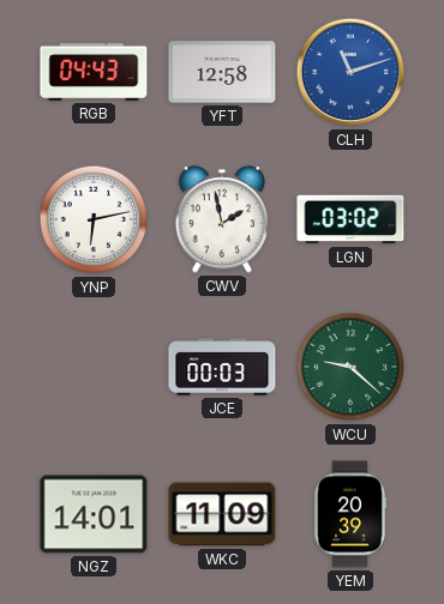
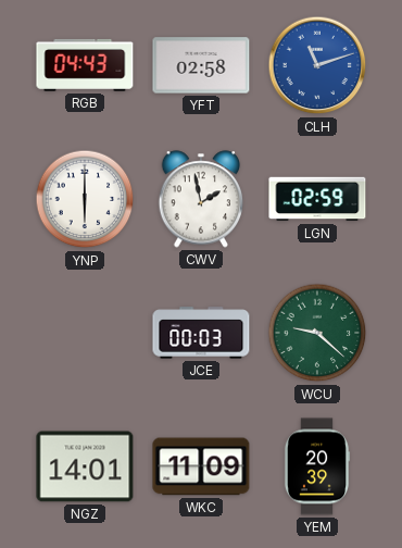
YFT: 12:58 -> 02:58
YNP: 6:13 -> 6:00
LGN: 03:02 -> 02:59
